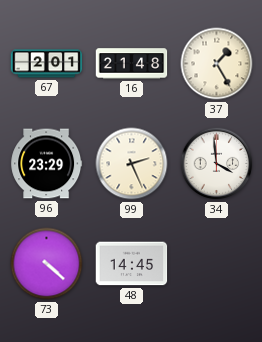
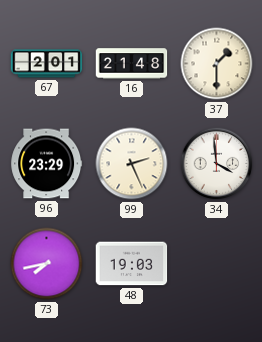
37: 1:25 -> 1:30
73: 4:22 -> 7:43
48: 14:45 -> 19:03
